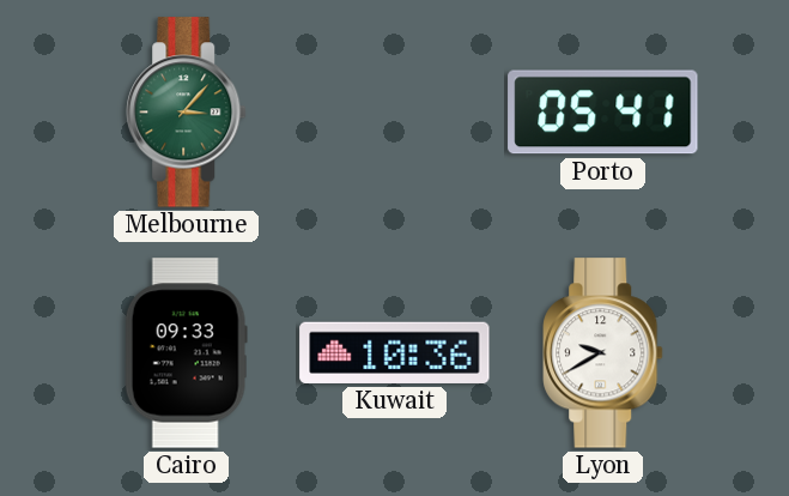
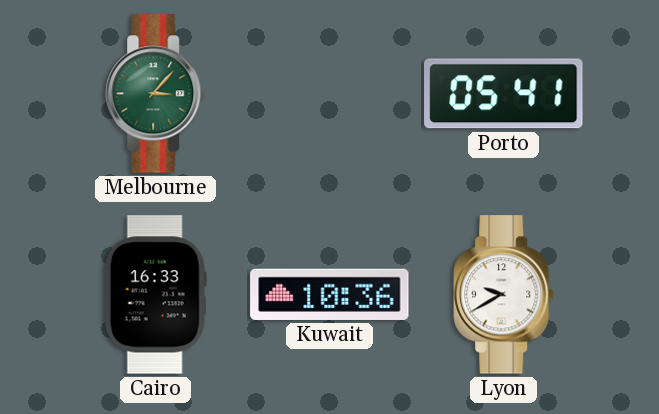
Cairo: 09:33 -> 16:33
